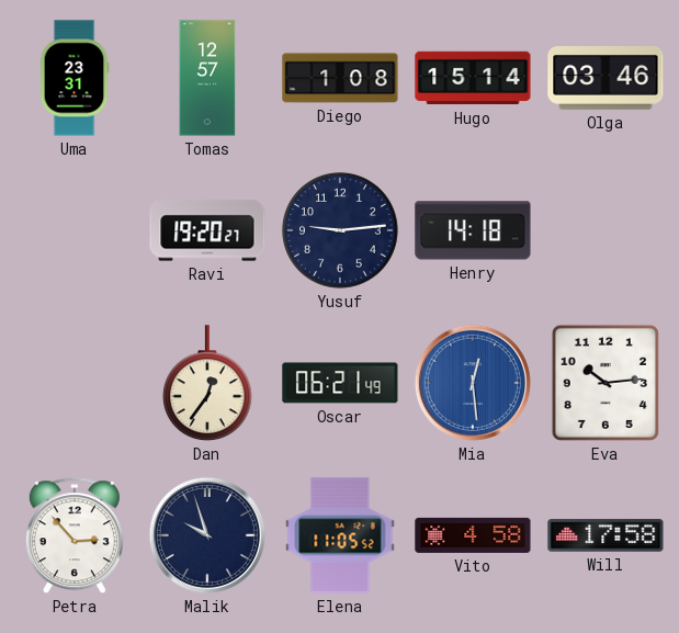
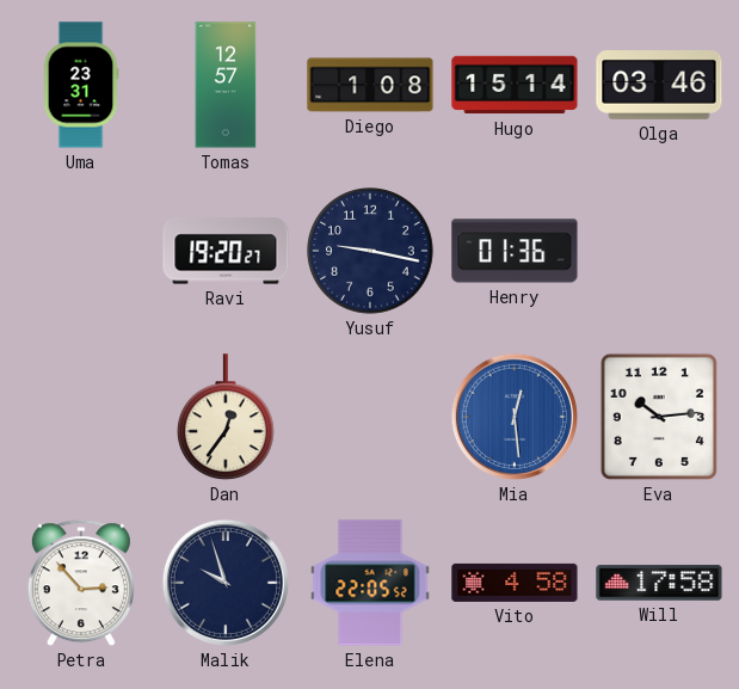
Yusuf: 9:14 -> 9:17
Henry: 14:18 -> 01:36
Oscar: 06:21 -> none
Elena: 11:05 -> 22:05
